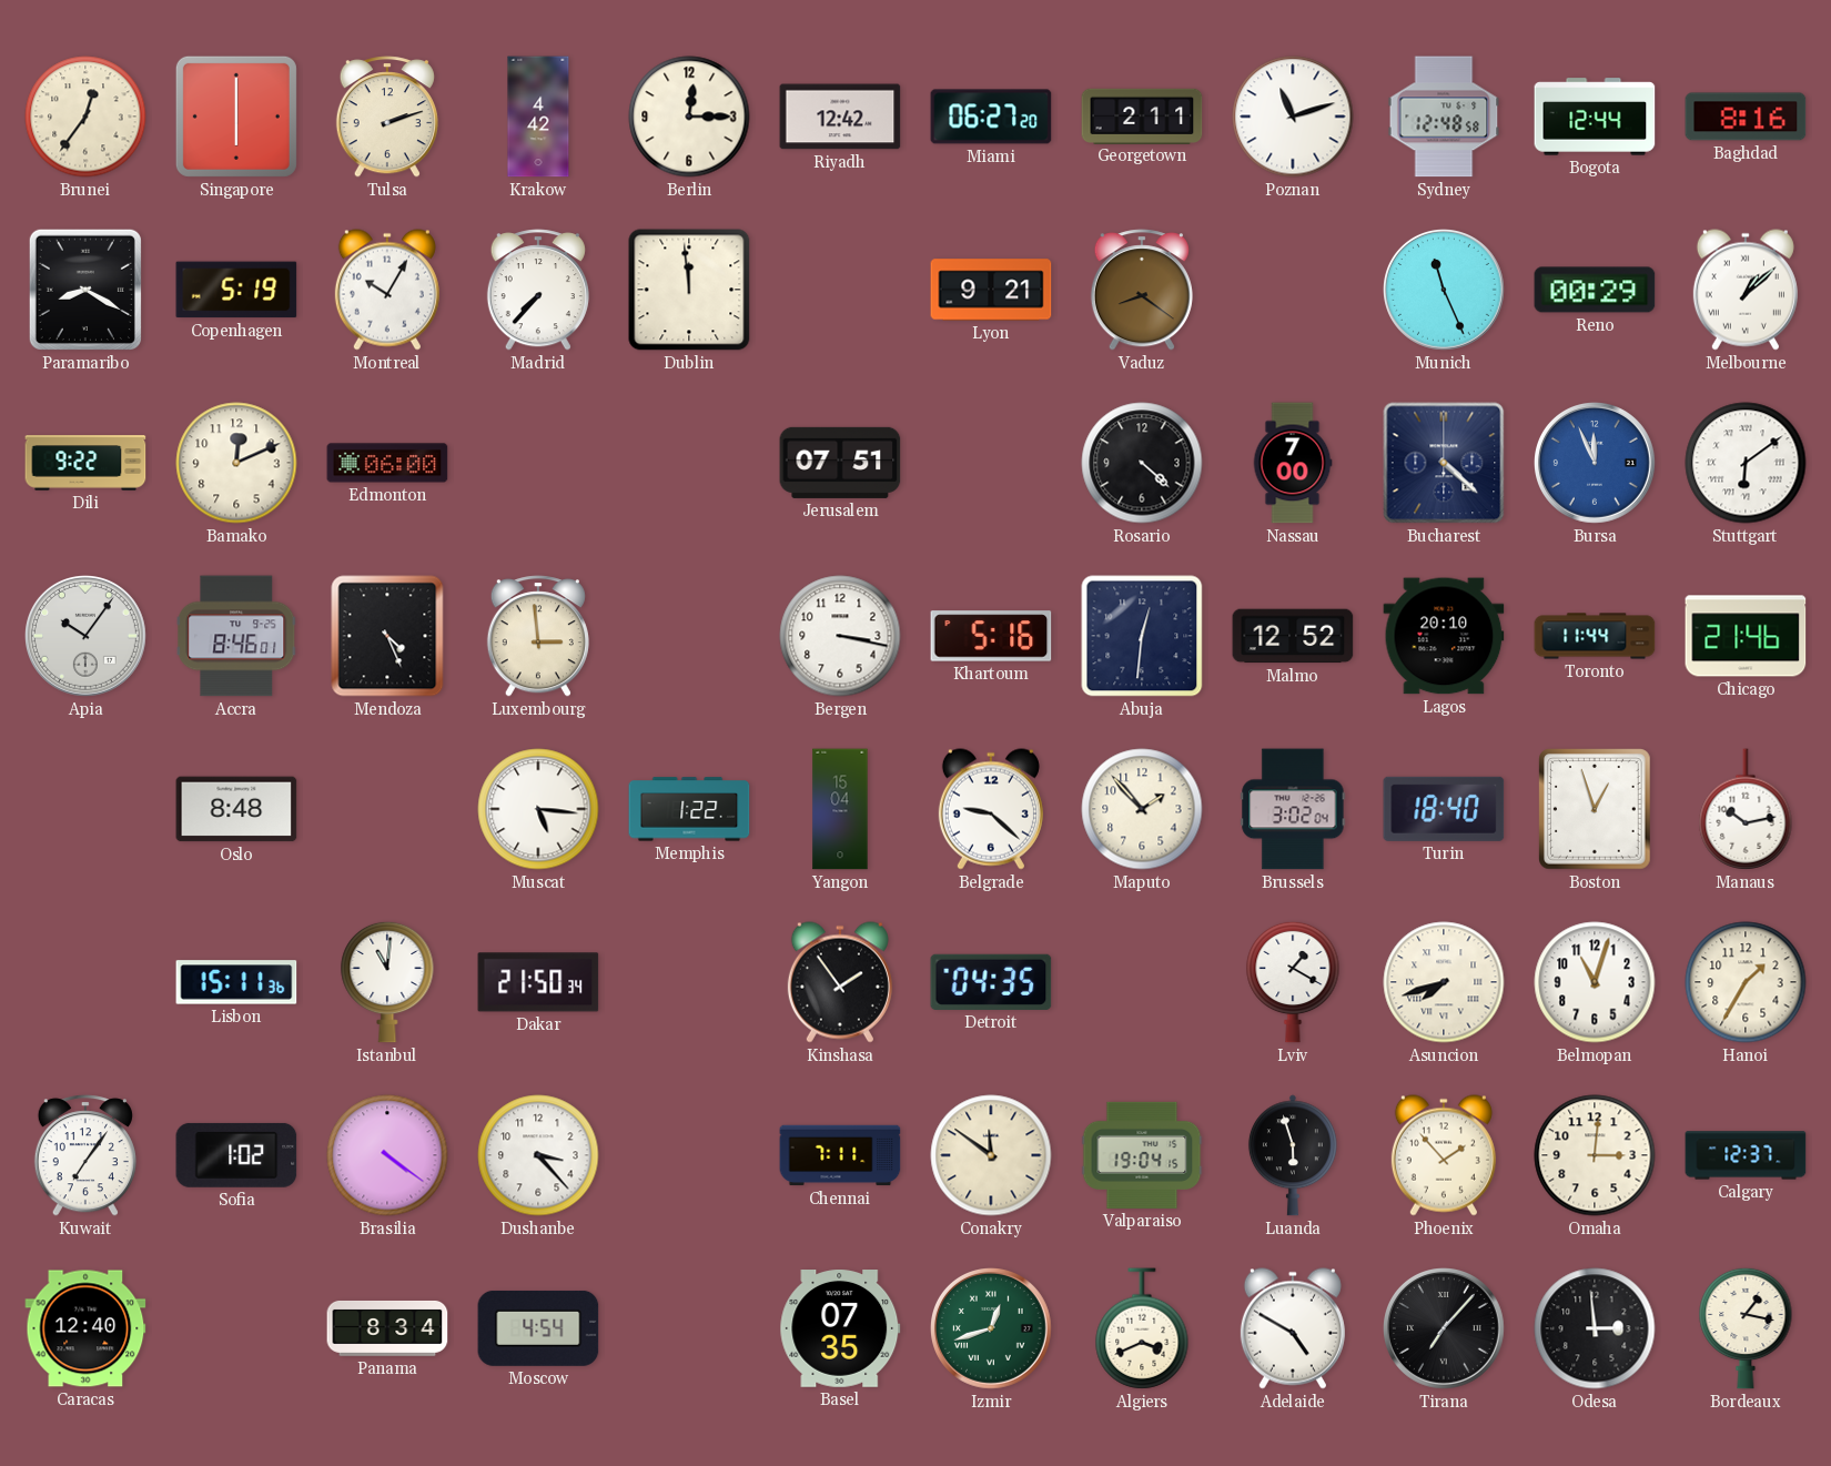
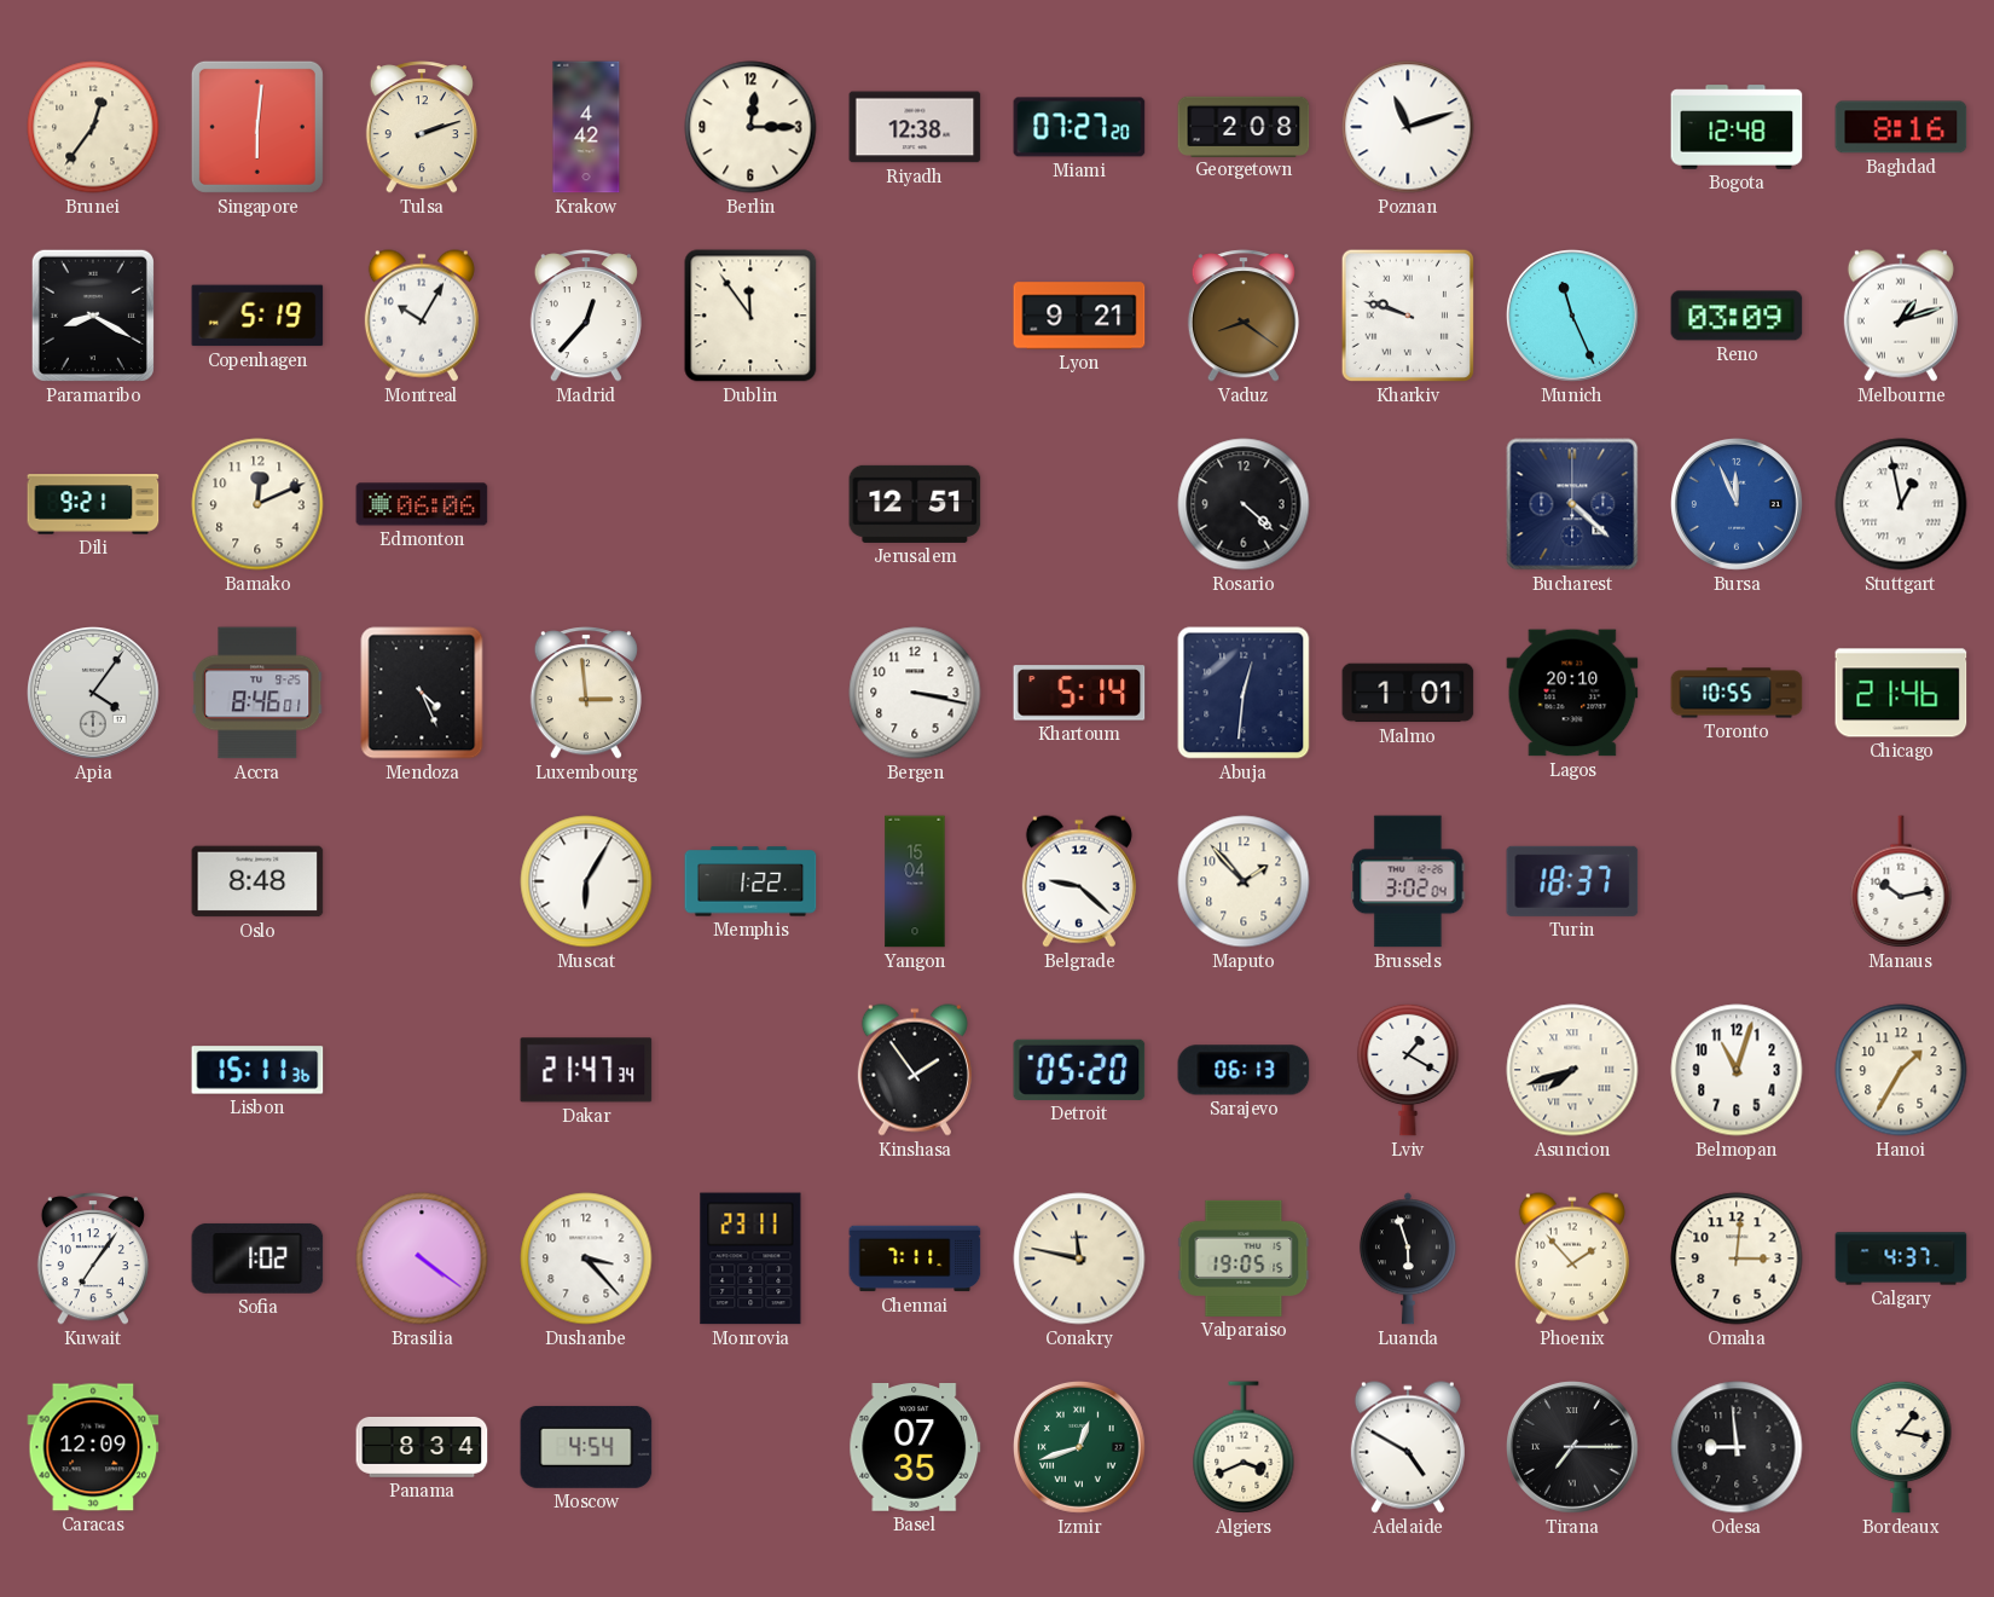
Singapore: 6:00 -> 6:01
Riyadh: 12:42 -> 12:38
Miami: 06:27 -> 07:27
Georgetown: 2:11 -> 2:08
Sydney: 12:48 -> none
Bogota: 12:44 -> 12:48
Madrid: 7:37 -> 12:37
Dublin: 11:59 -> 11:54
Kharkiv: none -> 9:48
Reno: 00:29 -> 03:09
Melbourne: 1:08 -> 1:12
Dili: 9:22 -> 9:21
Edmonton: 06:00 -> 06:06
Jerusalem: 07:51 -> 12:51
Nassau: 7:00 -> none
Stuttgart: 6:09 -> 12:58
Apia: 10:06 -> 4:06
Khartoum: 5:16 -> 5:14
Malmo: 12:52 -> 1:01
Toronto: 11:44 -> 10:55
Muscat: 5:16 -> 6:05
Turin: 18:40 -> 18:37
Boston: 12:57 -> none
Istanbul: 11:01 -> none
Dakar: 21:50 -> 21:47
Detroit: 04:35 -> 05:20
Sarajevo: none -> 06:13
Monrovia: none -> 23:11
Conakry: 11:51 -> 11:47
Valparaiso: 19:04 -> 19:05
Calgary: 12:37 -> 4:37
Caracas: 12:40 -> 12:09
Tirana: 7:07 -> 7:15
Odesa: 2:59 -> 8:59
